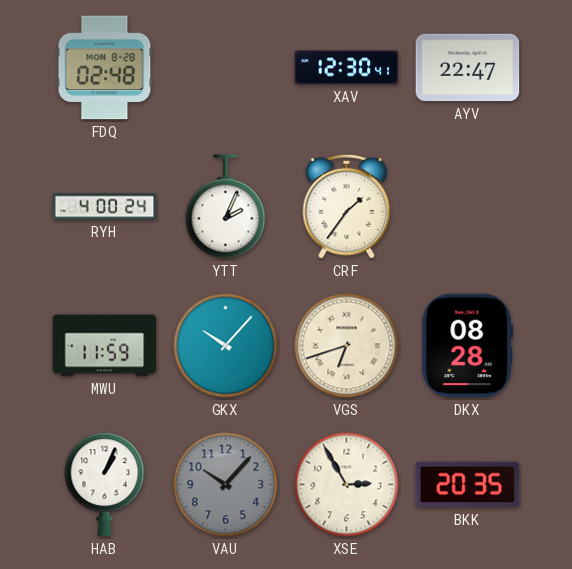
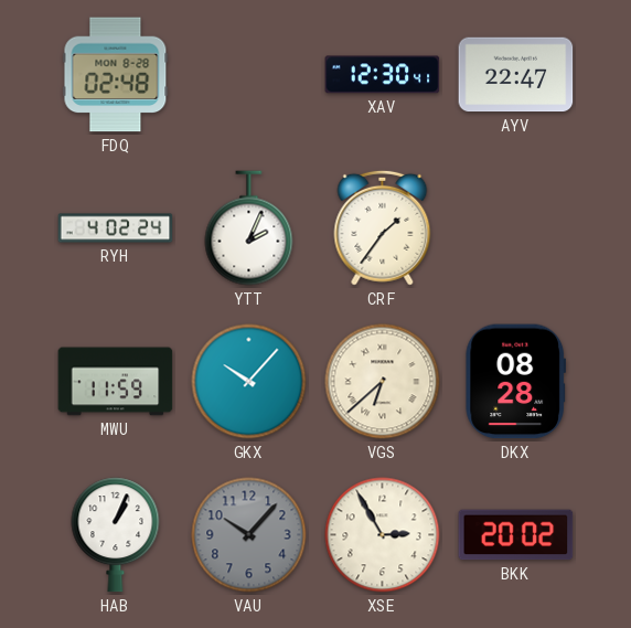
RYH: 4:00 -> 4:02
VGS: 6:42 -> 6:38
BKK: 20:35 -> 20:02
